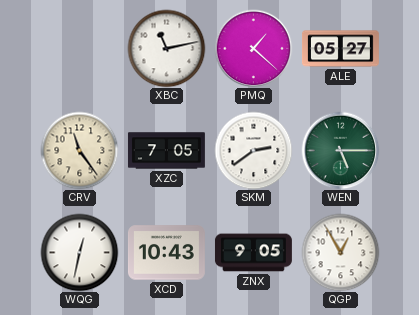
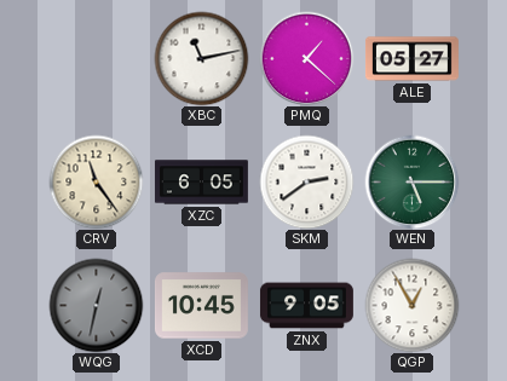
XZC: 7:05 -> 6:05
WQG dial: white -> grey
XCD: 10:43 -> 10:45
